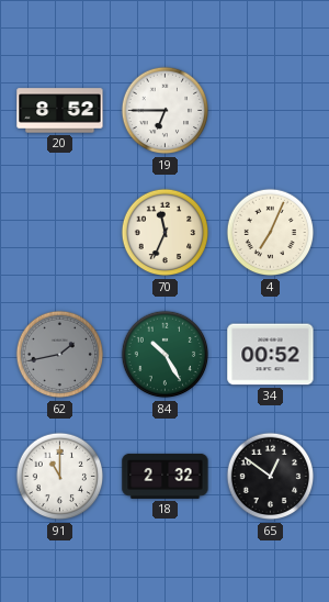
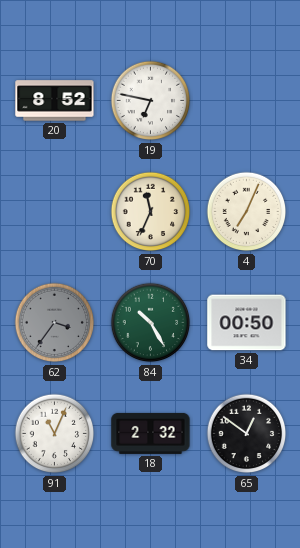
19: 6:45 -> 6:47
62: 1:43 -> 3:36
34: 00:52 -> 00:50
91: 11:00 -> 11:04
